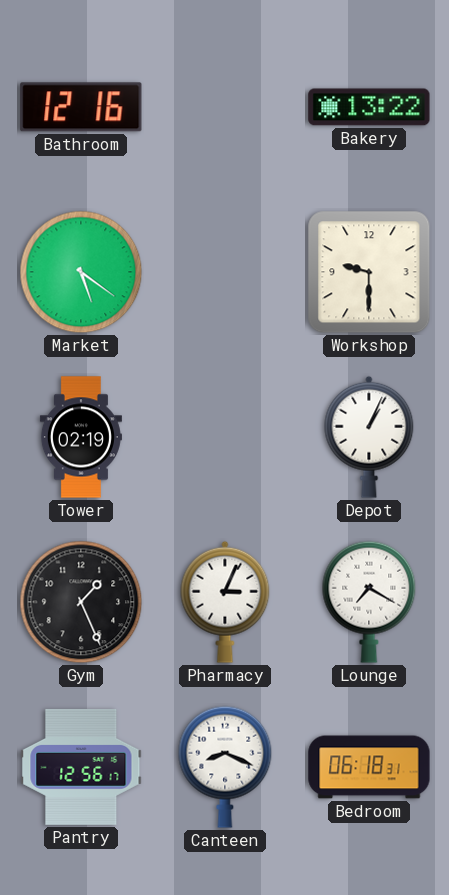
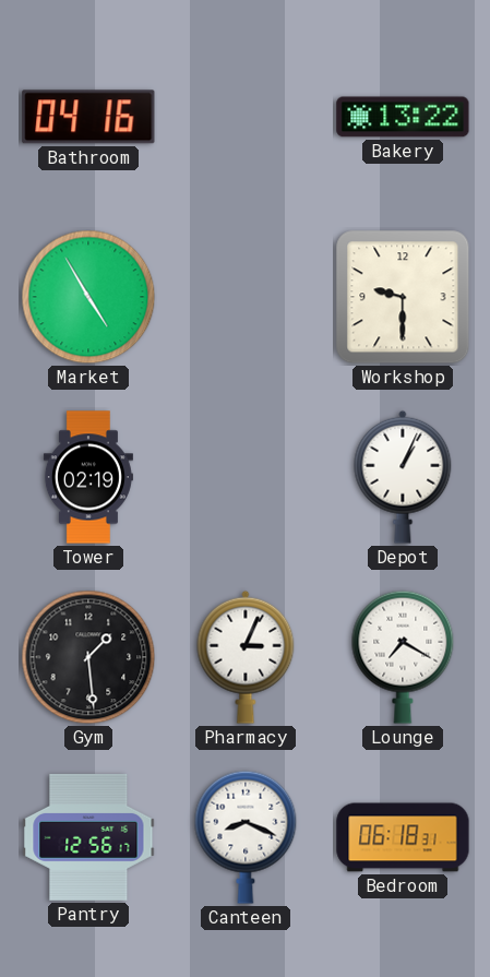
Bathroom: 12:16 -> 04:16
Market: 5:21 -> 4:55
Gym: 1:26 -> 1:29
